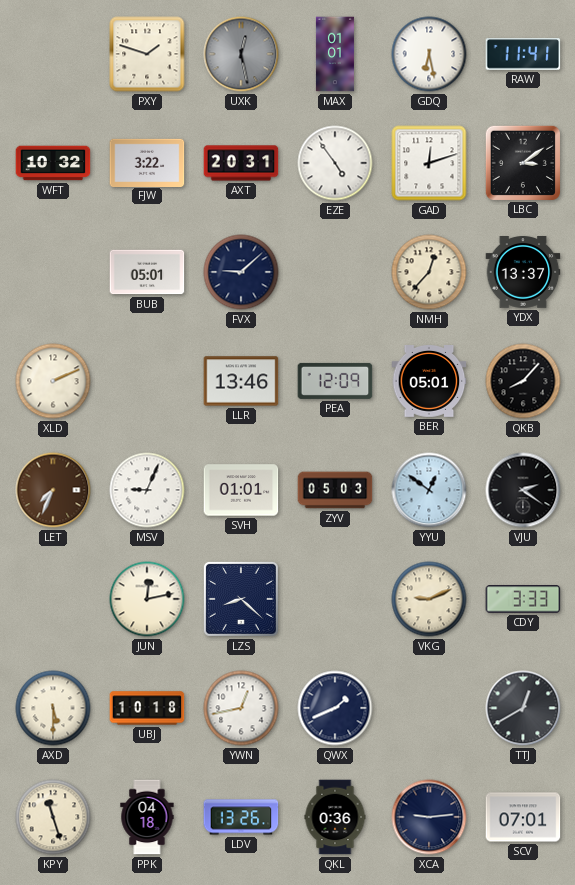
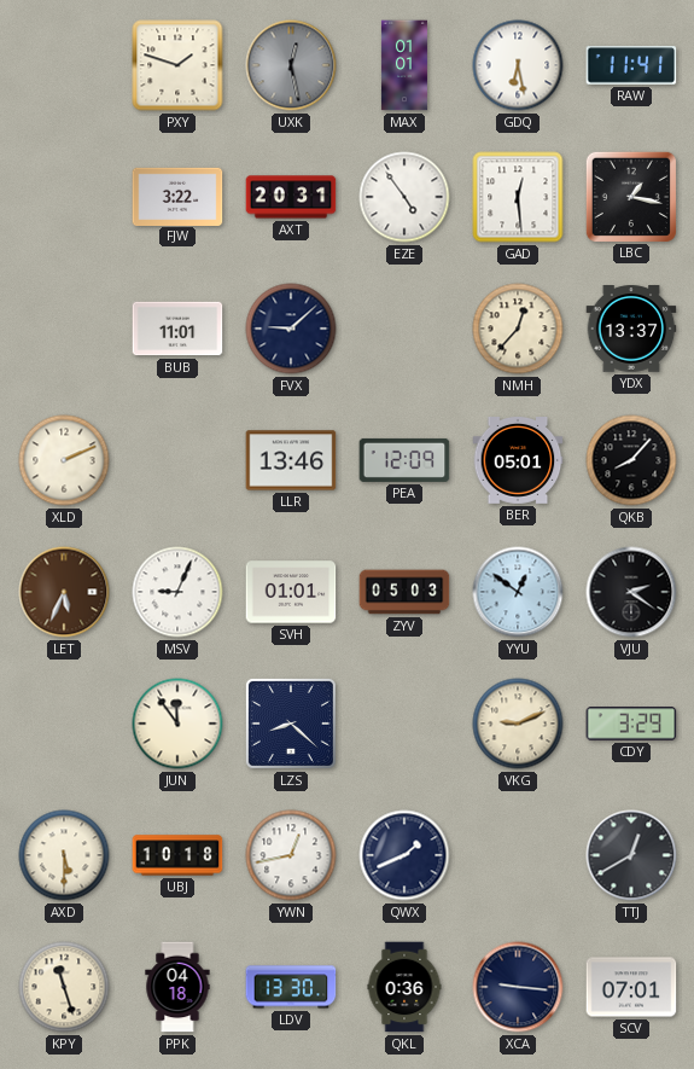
WFT: 10:32 -> none
GAD: 12:12 -> 12:29
LBC: 3:09 -> 1:17
BUB: 05:01 -> 11:01
LET: 7:34 -> 5:34
JUN: 12:13 -> 11:54
CDY: 3:33 -> 3:29
LDV: 13:26 -> 13:30
XCA: 9:14 -> 9:16
